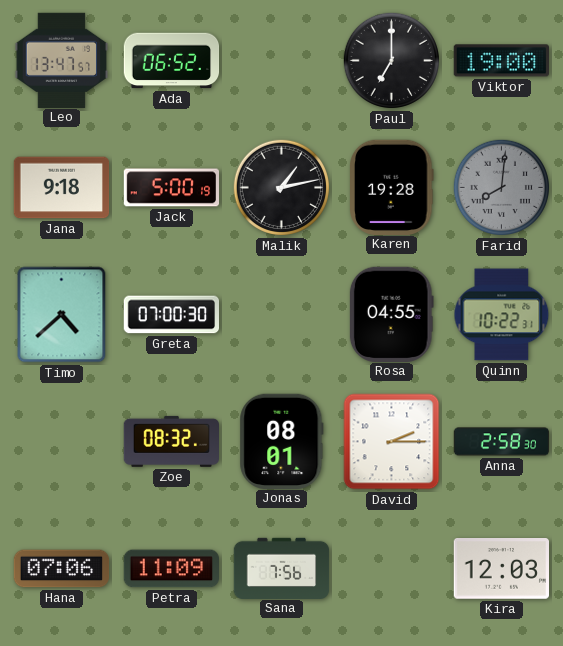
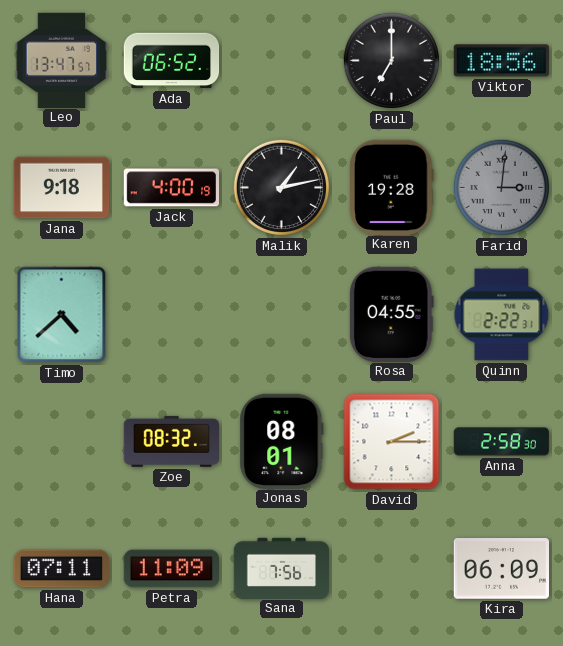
Viktor: 19:00 -> 18:56
Jack: 5:00 -> 4:00
Farid: 8:01 -> 3:01
Greta: 07:00 -> none
Quinn: 10:22 -> 2:22
Hana: 07:06 -> 07:11
Kira: 12:03 -> 06:09
